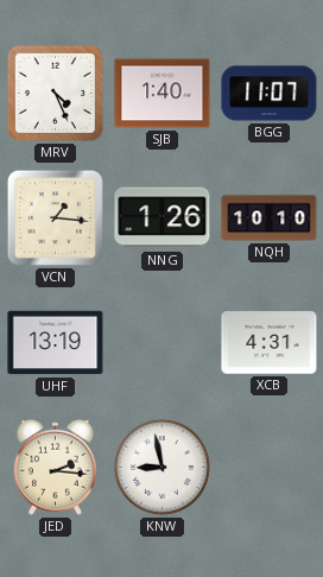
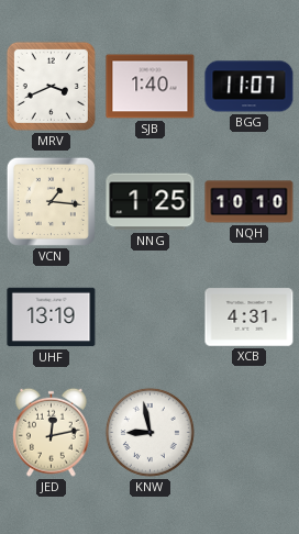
MRV: 4:26 -> 3:41
NNG: 1:26 -> 1:25
JED: 2:16 -> 12:13
